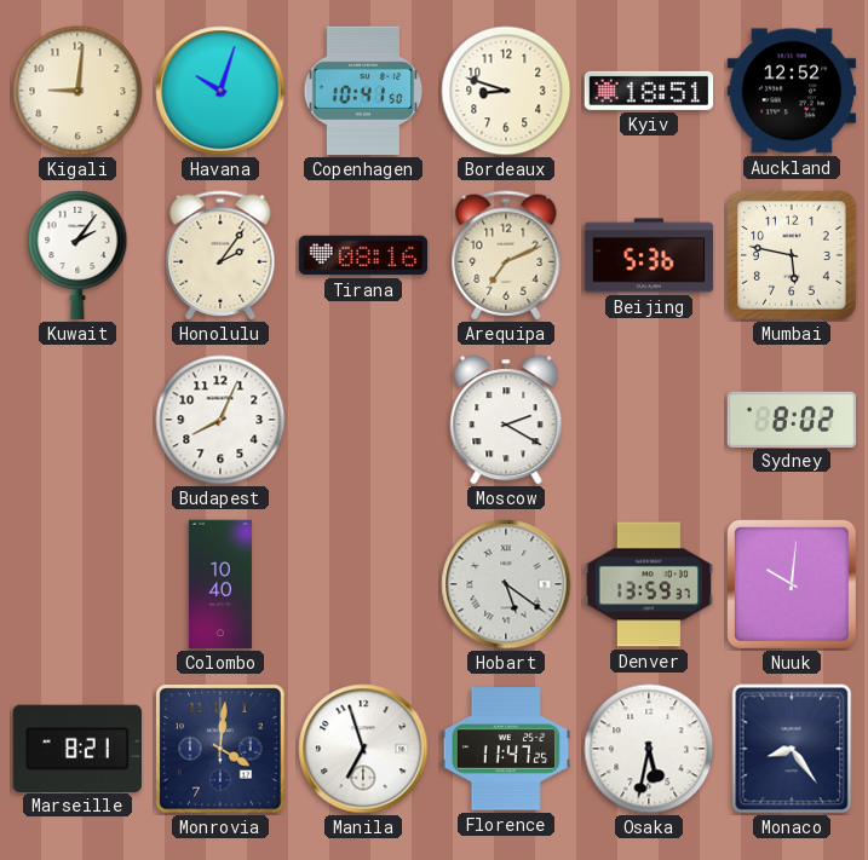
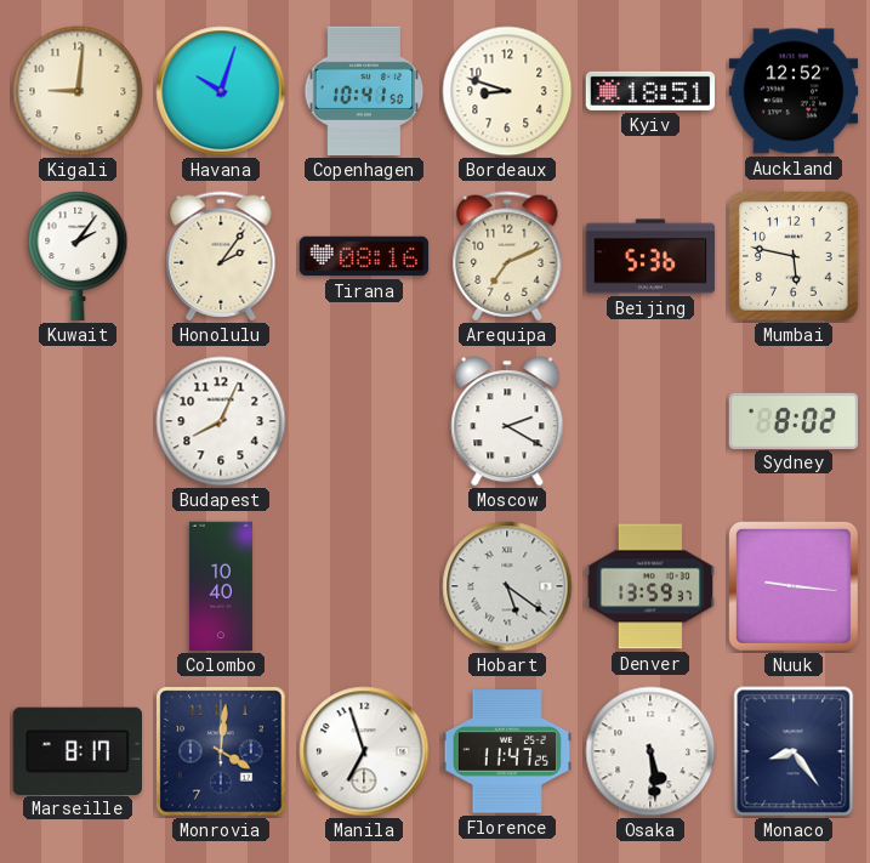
Nuuk: 10:01 -> 9:16
Marseille: 8:21 -> 8:17
Osaka: 5:32 -> 5:29
